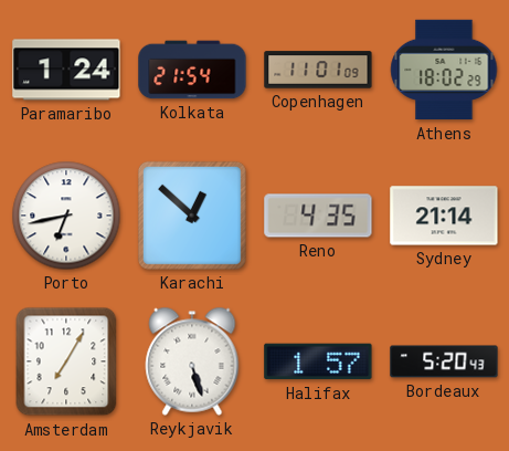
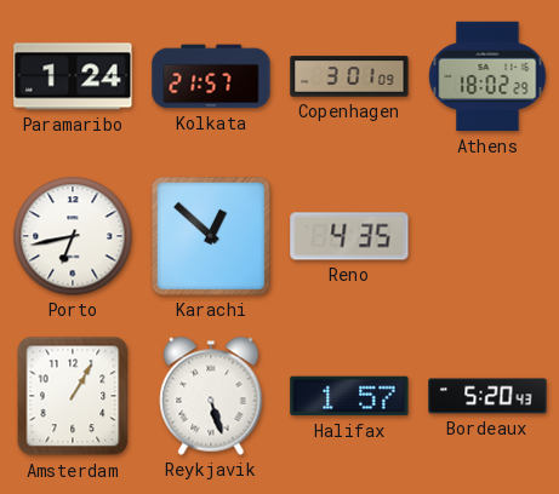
Kolkata: 21:54 -> 21:57
Copenhagen: 11:01 -> 3:01
Sydney: 21:14 -> none
Amsterdam: 7:05 -> 1:05
